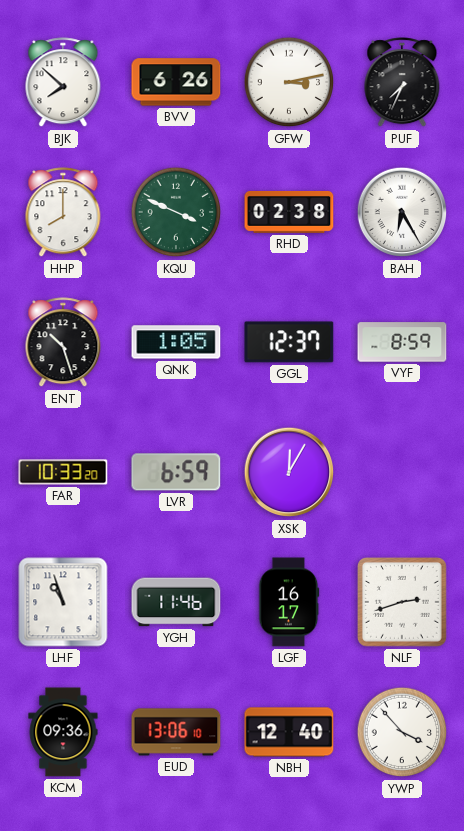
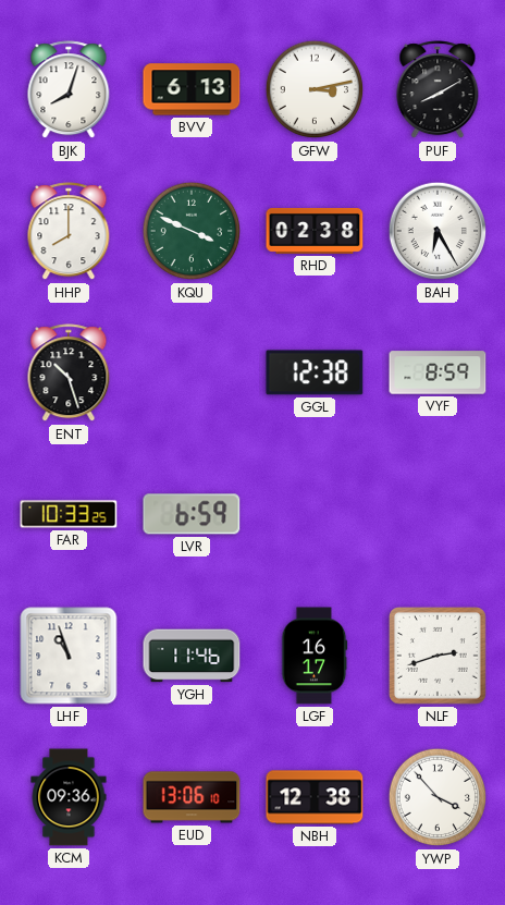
BJK: 7:52 -> 8:03
BVV: 6:26 -> 6:13
PUF: 7:34 -> 8:10
QNK: 1:05 -> none
GGL: 12:37 -> 12:38
FAR: 10:33:20 -> 10:33:25
XSK: 12:05 -> none
NBH: 12:40 -> 12:38
